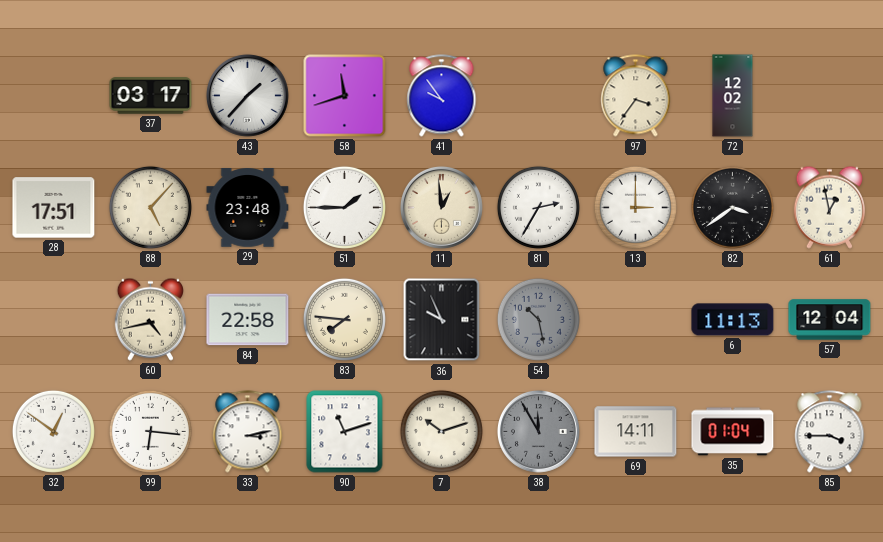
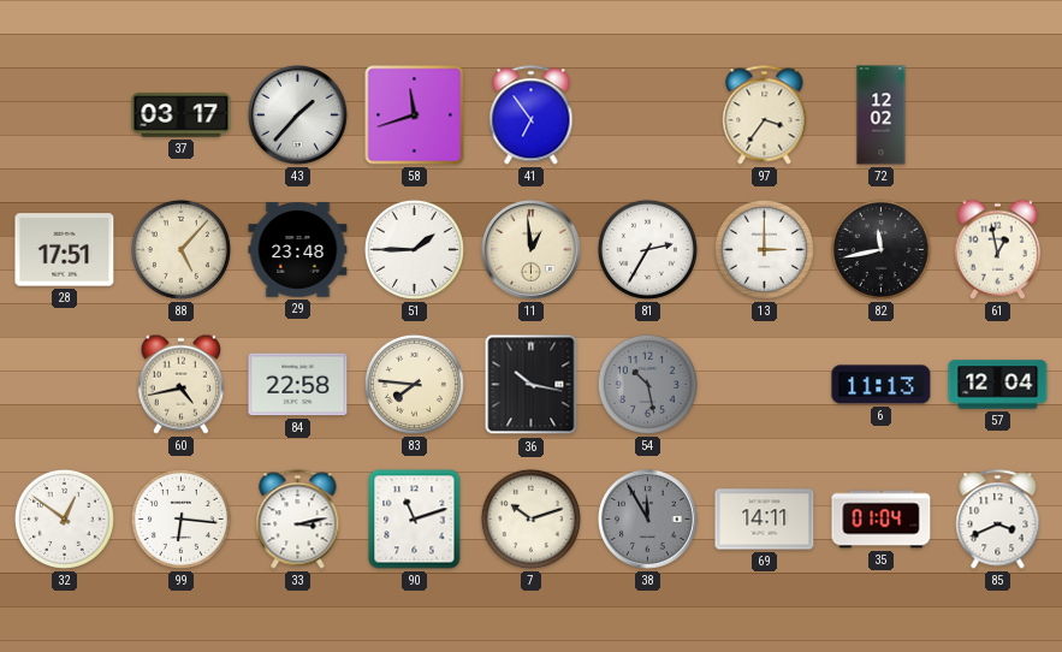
41: 9:54 -> 6:54
82: 3:39 -> 11:43
36: 9:56 -> 10:17
85: 3:45 -> 3:41
